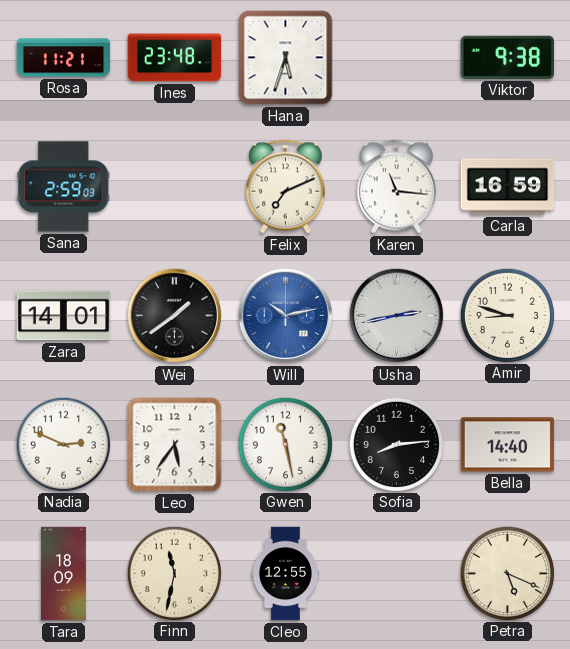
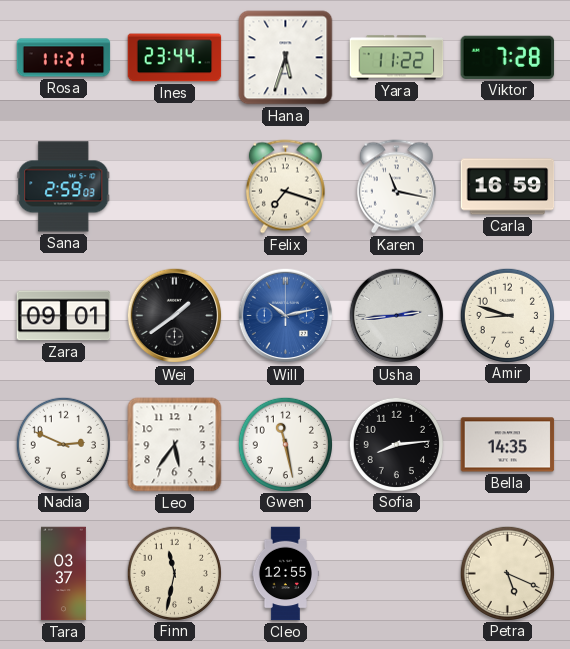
Ines: 23:48 -> 23:44
Yara: none -> 11:22
Viktor: 9:38 -> 7:28
Felix: 7:11 -> 7:18
Karen: 11:16 -> 11:17
Zara: 14:01 -> 09:01
Usha: 2:43 -> 2:44
Bella: 14:40 -> 14:35
Tara: 18:09 -> 03:37
